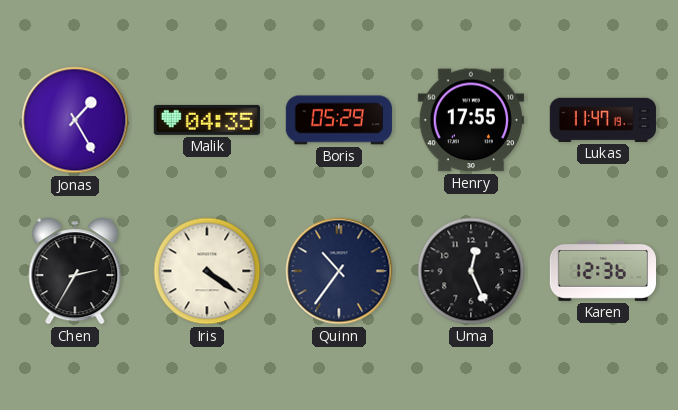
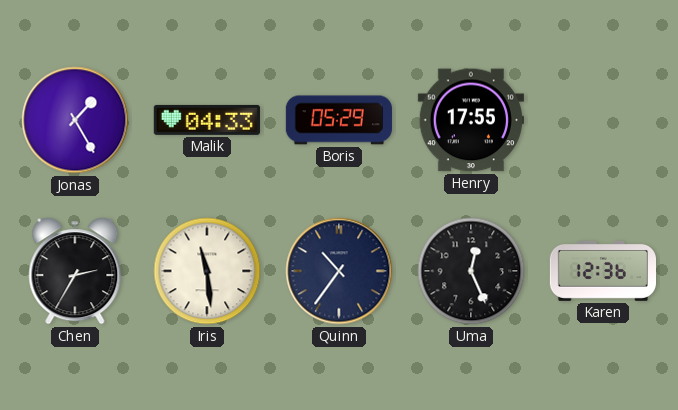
Malik: 04:35 -> 04:33
Lukas: 11:47 -> none
Iris: 4:21 -> 11:29
